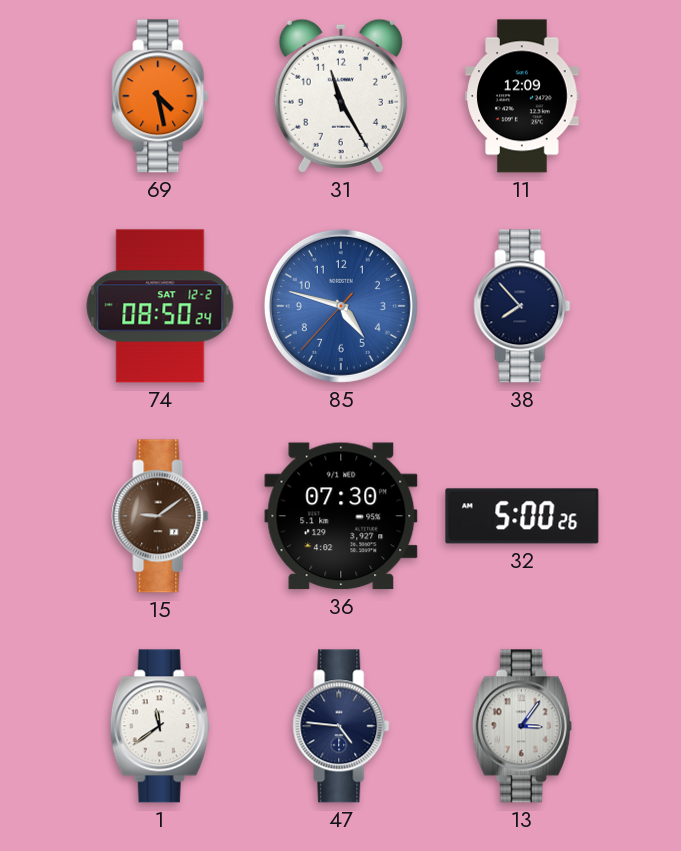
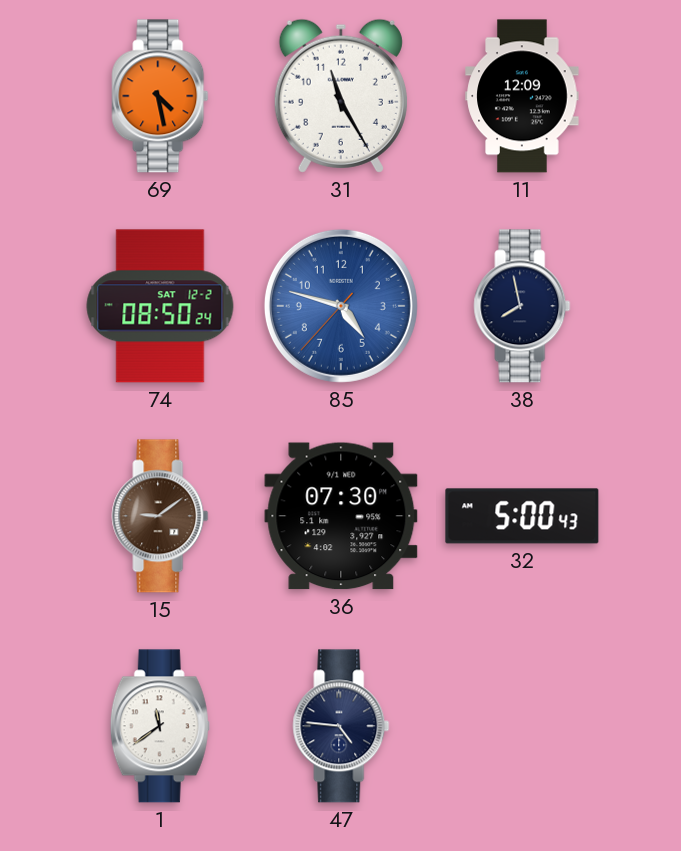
38: 7:53 -> 7:58
32: 5:00:26 -> 5:00:43
13: 3:06 -> none
